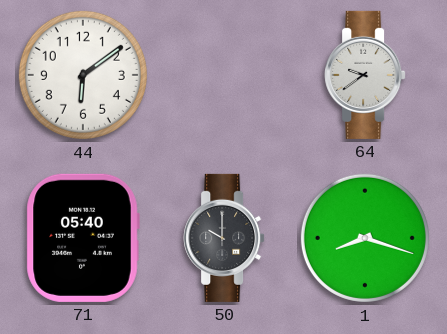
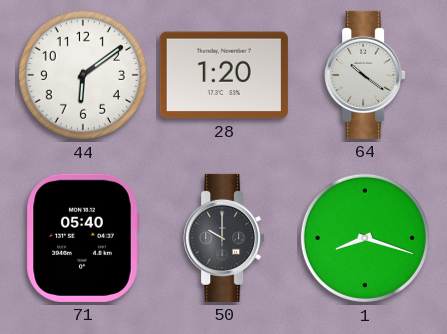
28: none -> 1:20
64: 9:39 -> 10:21
